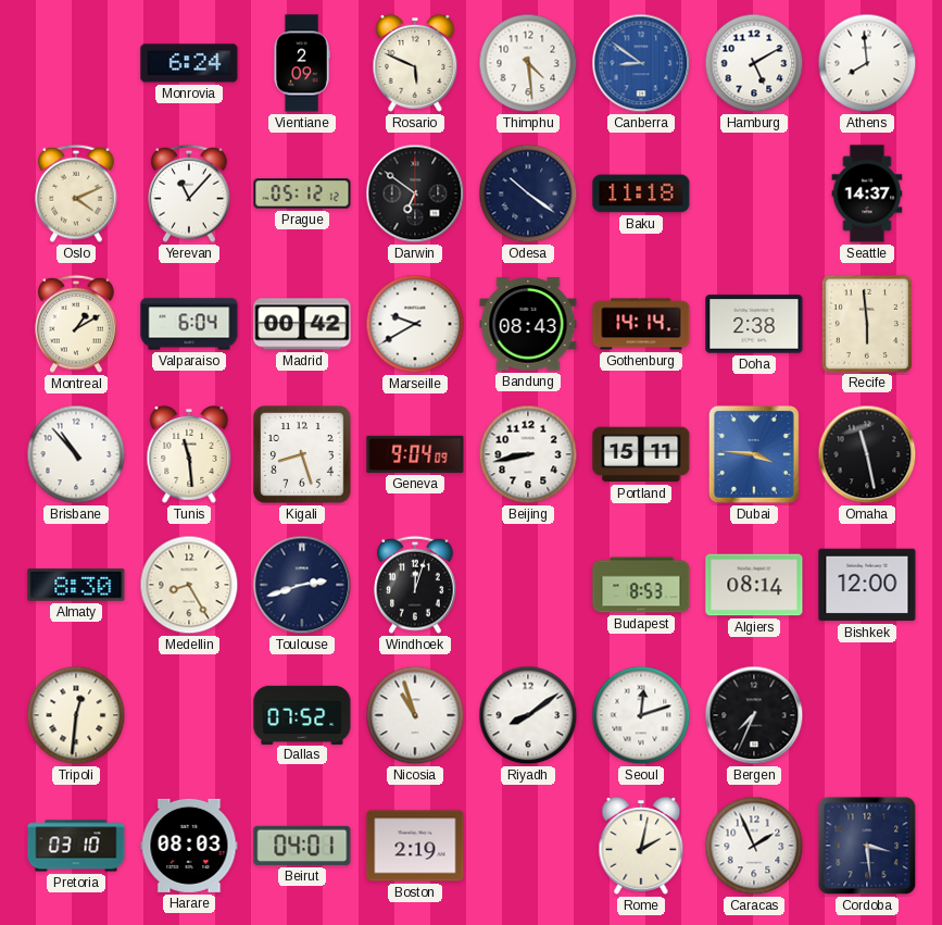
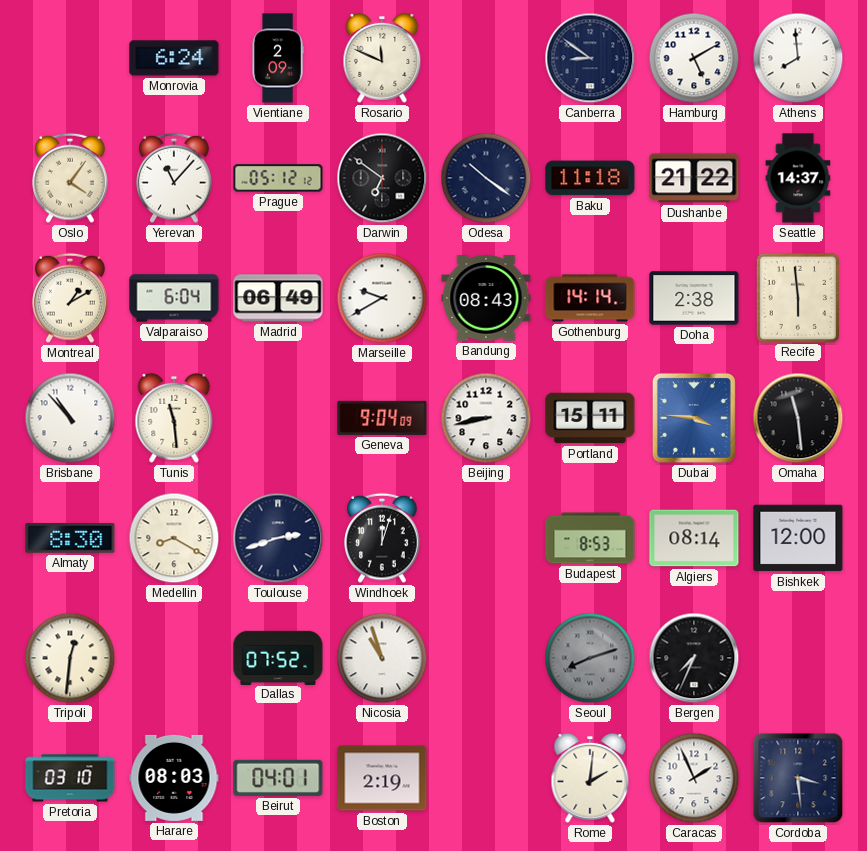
Rosario: 5:49 -> 11:49
Thimphu: 4:29 -> none
Canberra dial: blue -> navy
Oslo: 4:11 -> 4:06
Dushanbe: none -> 21:22
Madrid: 00:42 -> 06:49
Kigali: 8:27 -> none
Omaha: 11:28 -> 11:29
Medellin: 8:25 -> 8:20
Riyadh: 8:09 -> none
Seoul: 12:12 -> 8:12
Seoul dial: white -> grey
Rome: 2:02 -> 2:01
